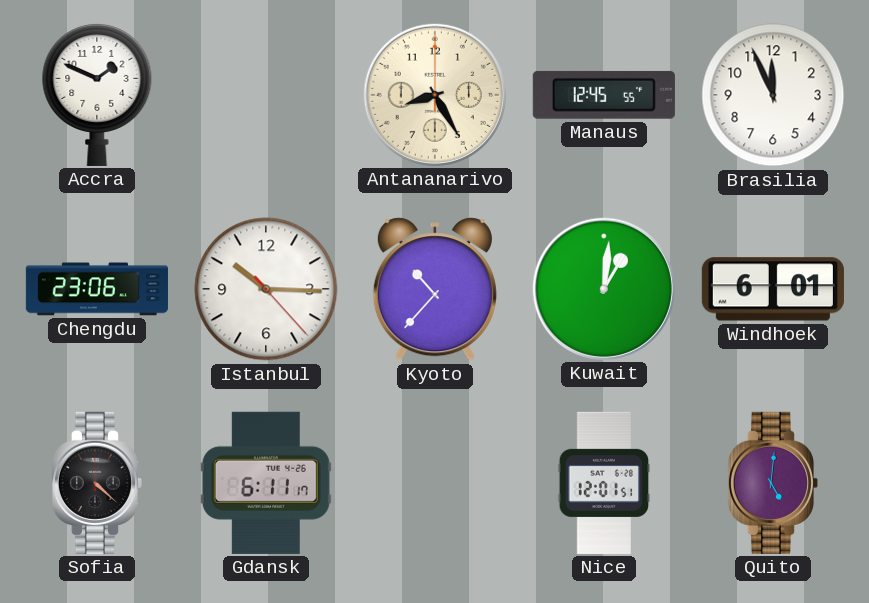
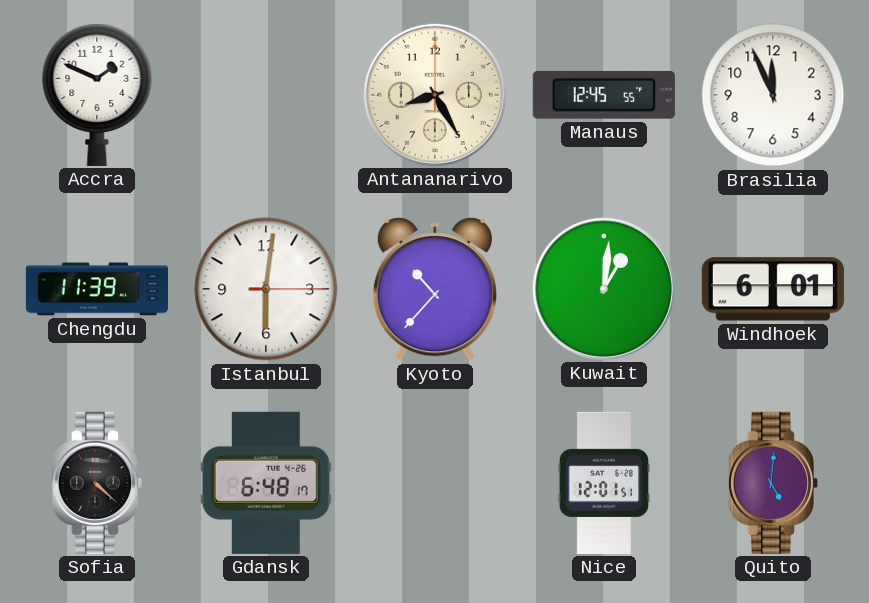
Chengdu: 23:06 -> 11:39
Istanbul: 10:15 -> 6:01
Gdansk: 6:11 -> 6:48
